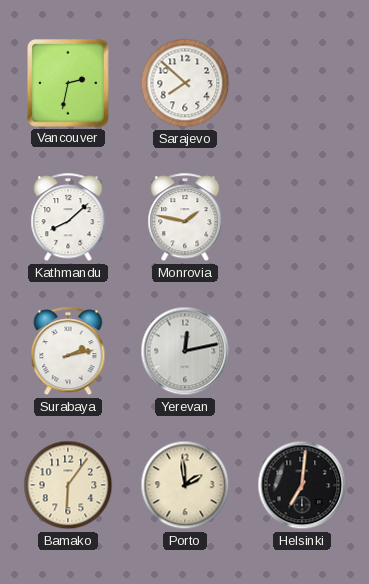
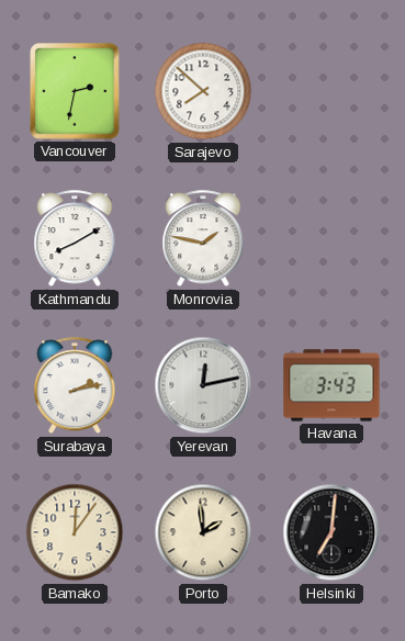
Kathmandu: 8:08 -> 8:10
Havana: none -> 3:43
Bamako: 6:06 -> 12:06
